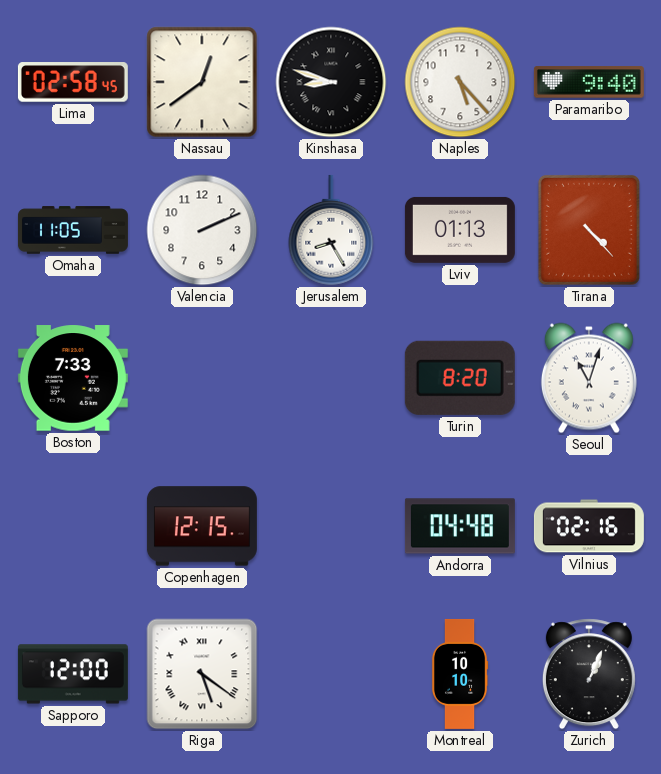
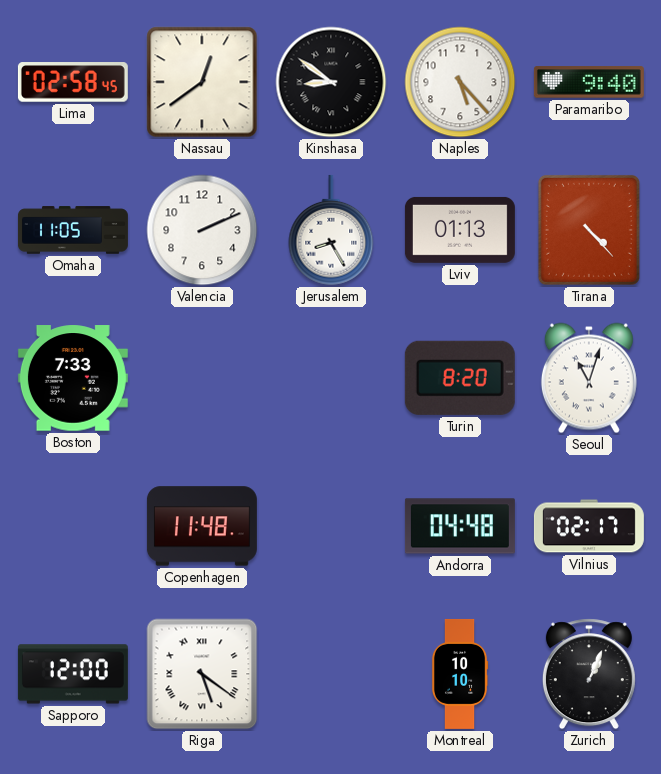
Kinshasa: 8:48 -> 8:51
Copenhagen: 12:15 -> 11:48
Vilnius: 02:16 -> 02:17
